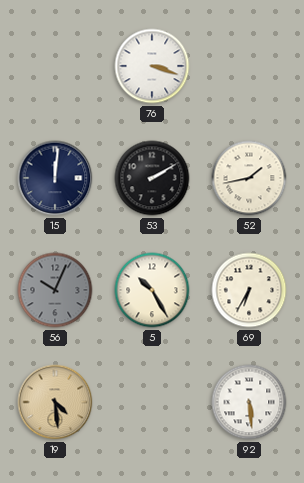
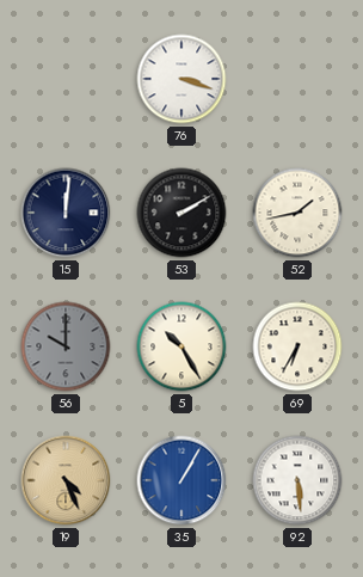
56: 10:04 -> 10:00
19: 4:29 -> 4:26
35: none -> 1:05
